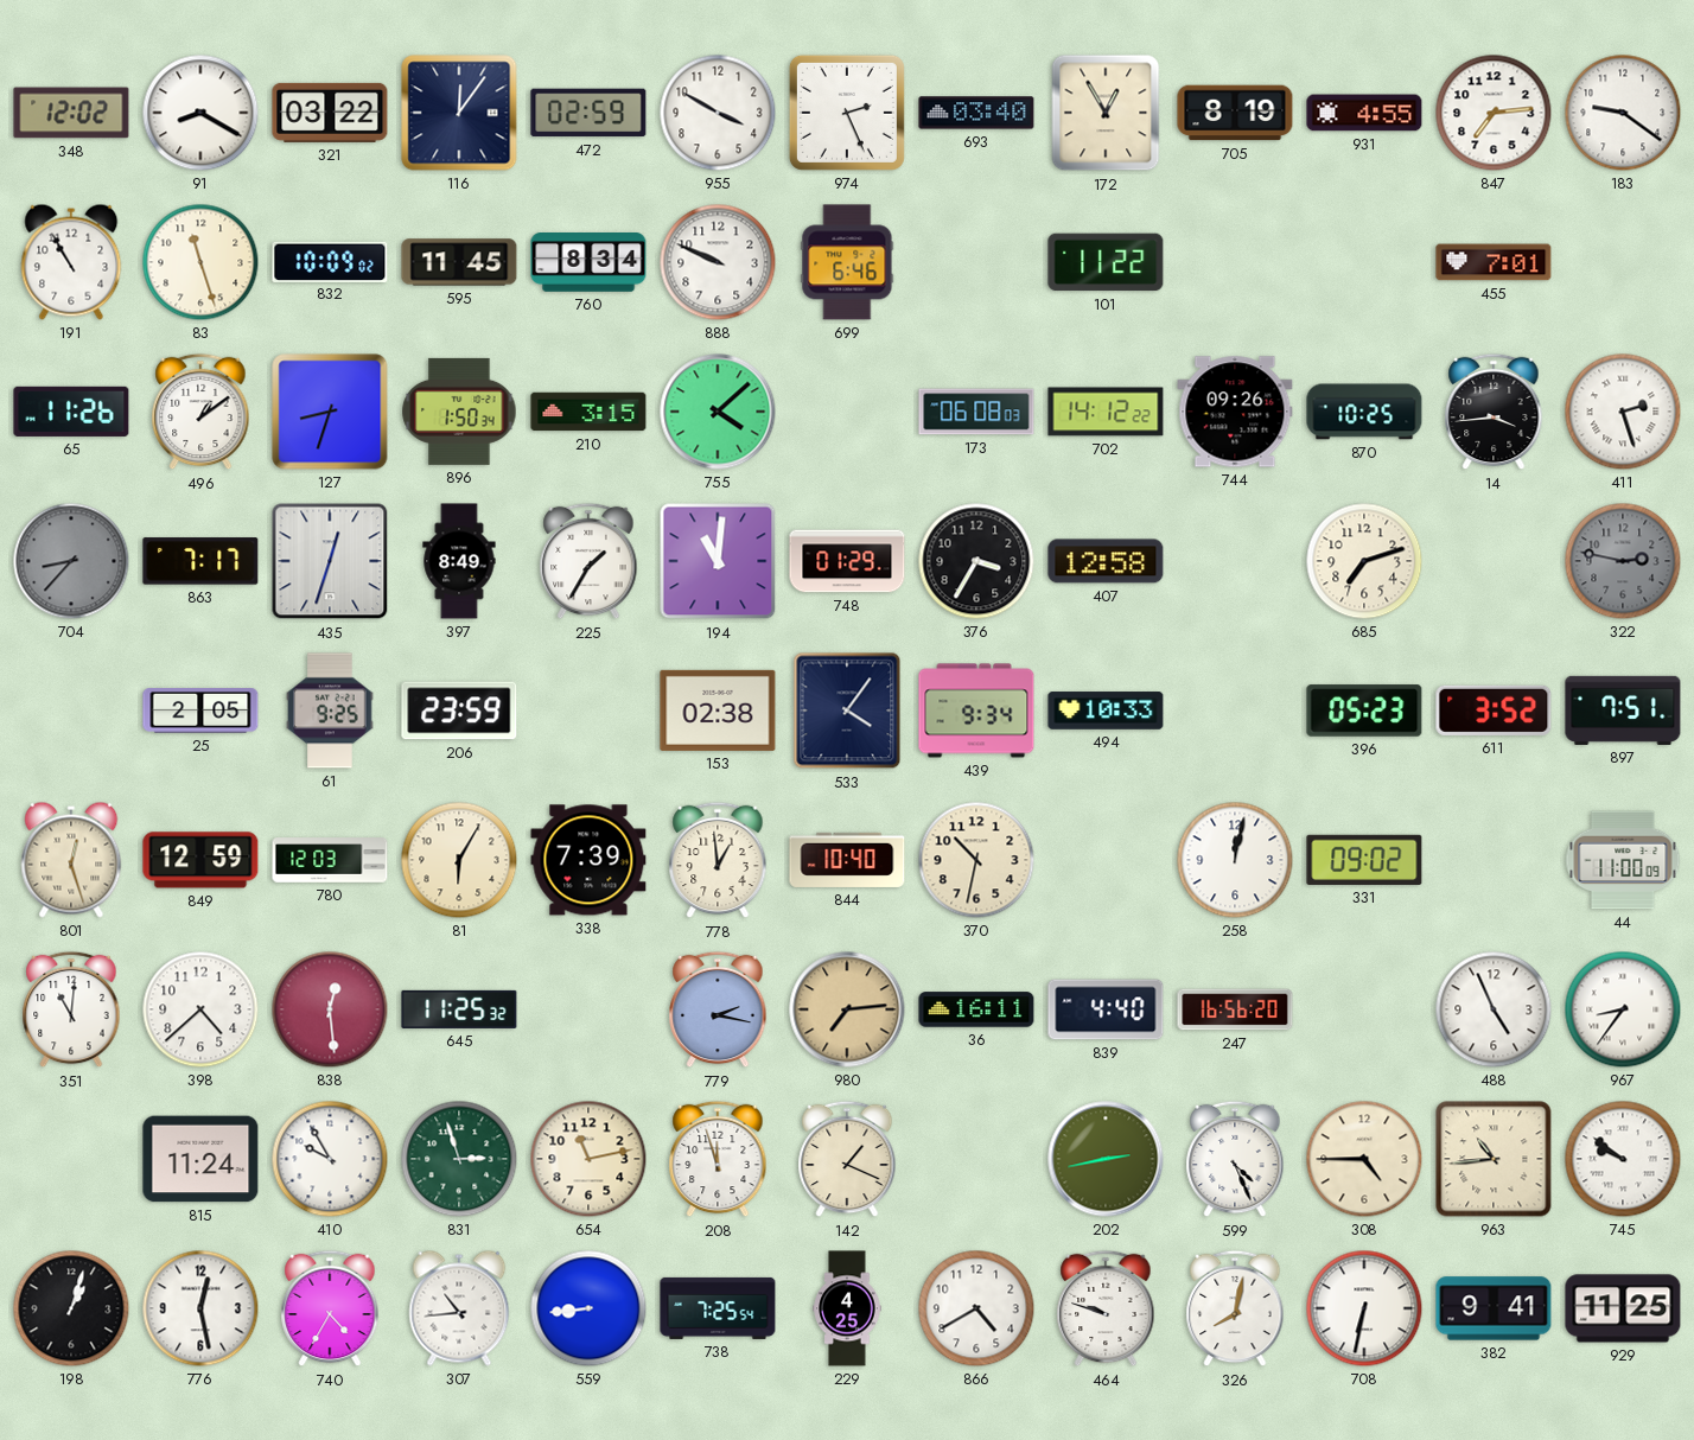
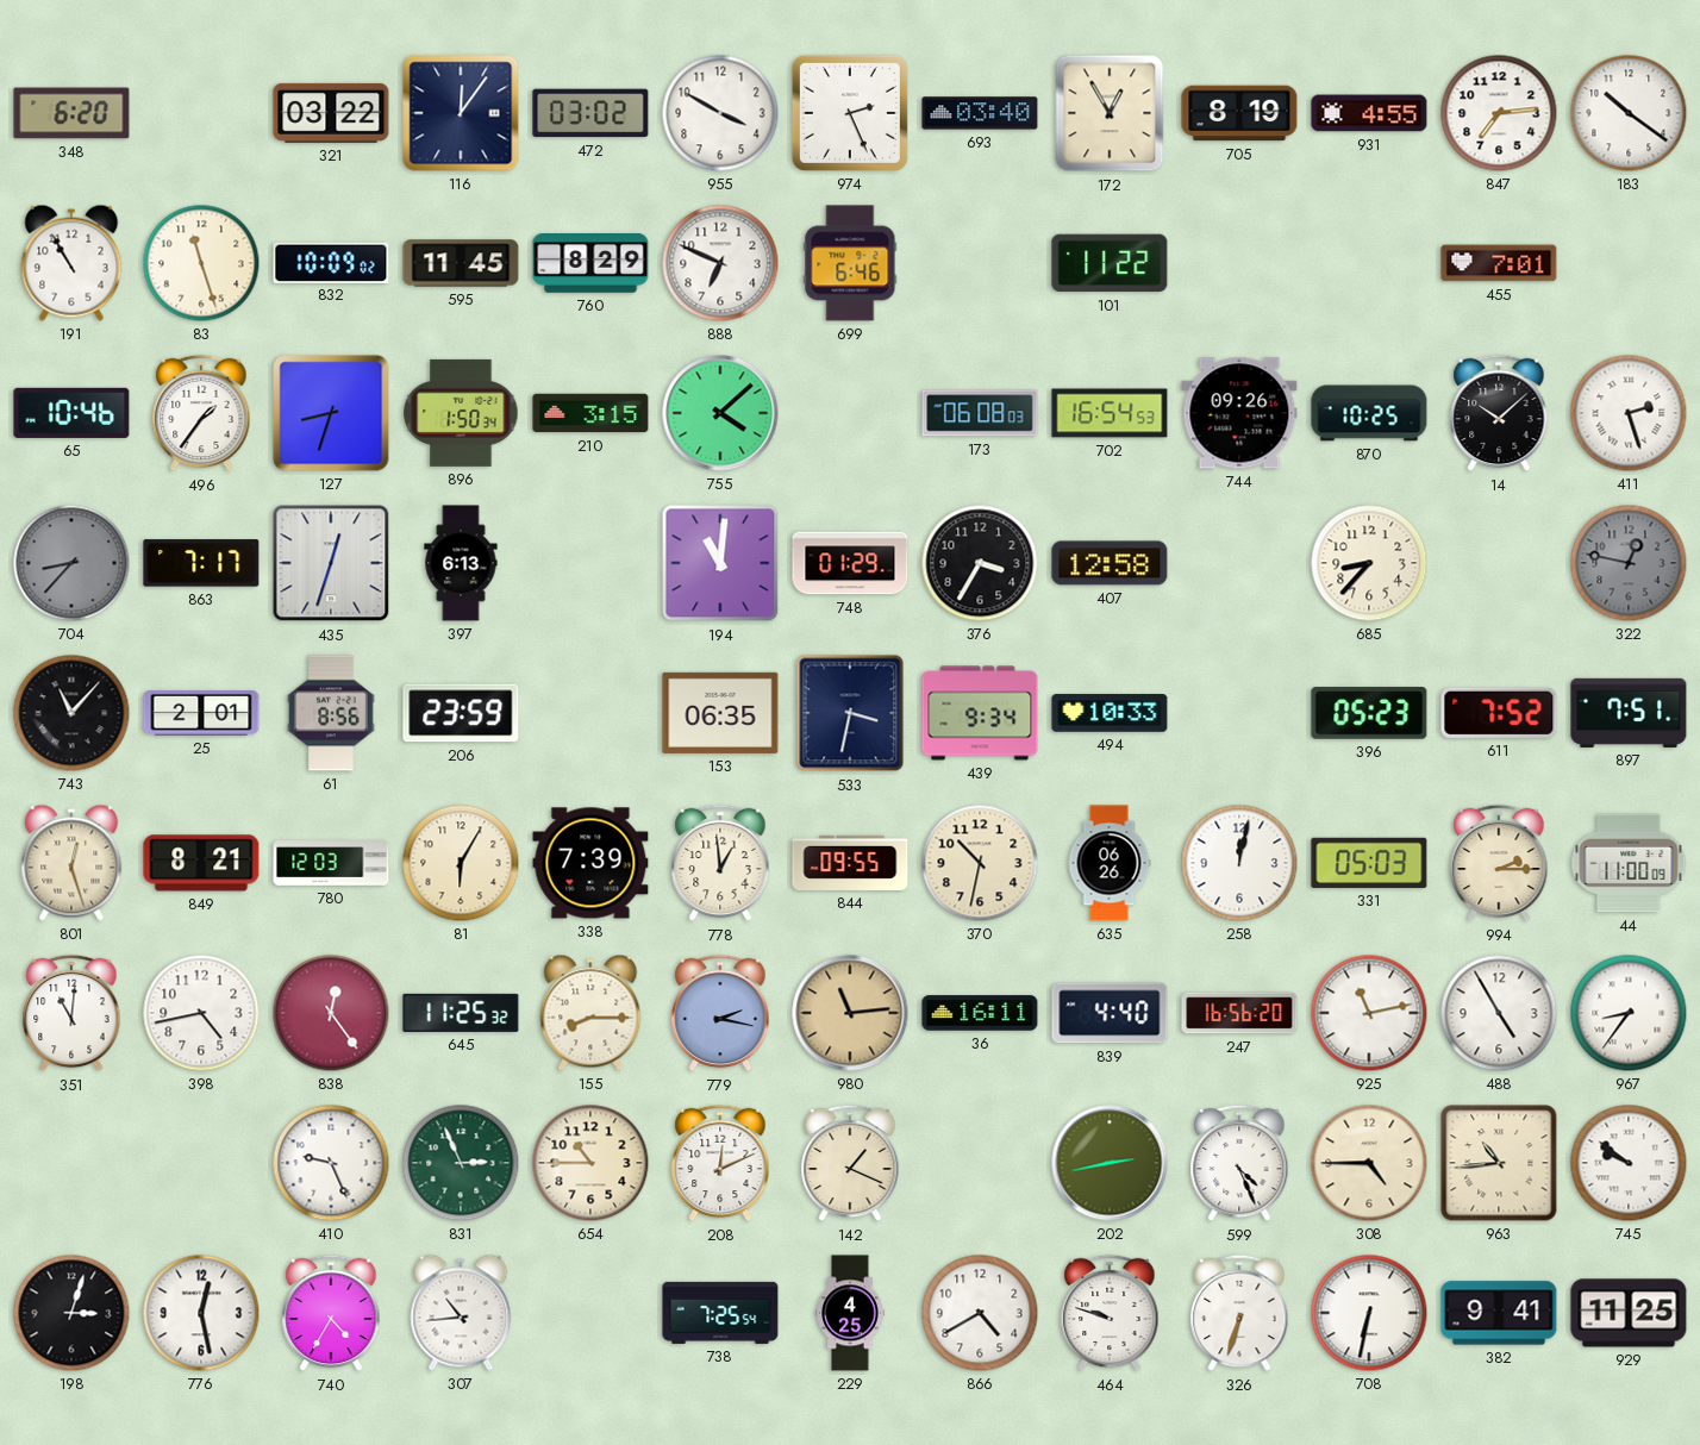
348: 12:02 -> 6:20
91: 8:20 -> none
472: 02:59 -> 03:02
183: 9:21 -> 10:21
760: 8:34 -> 8:29
888: 9:49 -> 6:49
65: 11:26 -> 10:46
496: 1:09 -> 1:36
702: 14:12 -> 16:54
14: 3:44 -> 10:08
397: 8:49 -> 6:13
225: 1:35 -> none
685: 7:12 -> 8:37
322: 2:47 -> 12:47
743: none -> 11:07
25: 2:05 -> 2:01
61: 9:25 -> 8:56
153: 02:38 -> 06:35
533: 4:06 -> 3:32
611: 3:52 -> 7:52
849: 12:59 -> 8:21
844: 10:40 -> 09:55
635: none -> 06:26
331: 09:02 -> 05:03
994: none -> 2:15
398: 4:38 -> 4:43
838: 12:29 -> 12:24
155: none -> 8:15
980: 7:14 -> 11:14
925: none -> 11:13
488: 4:56 -> 4:55
815: 11:24 -> none
410: 9:55 -> 9:26
831: 2:57 -> 2:56
654: 11:13 -> 10:45
208: 11:57 -> 12:11
198: 1:03 -> 3:03
559: 8:44 -> none
326: 8:02 -> 6:33
